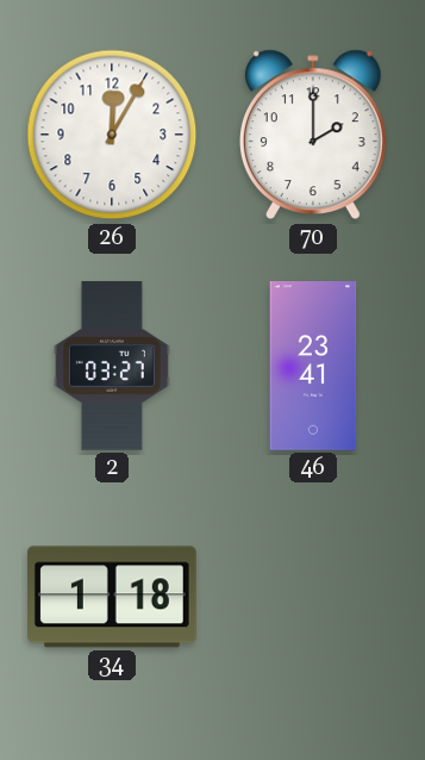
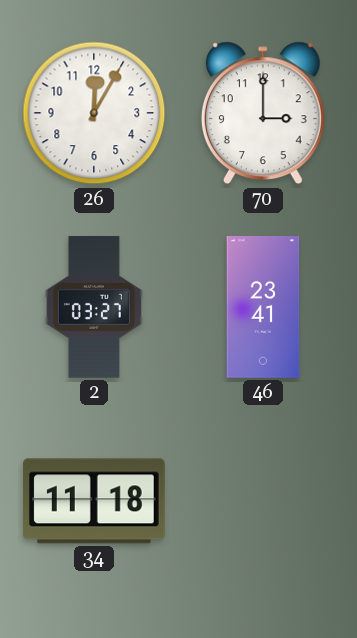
70: 2:00 -> 3:00
34: 1:18 -> 11:18
